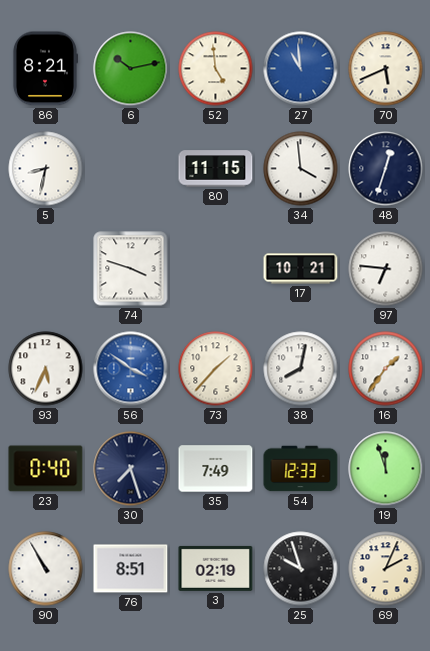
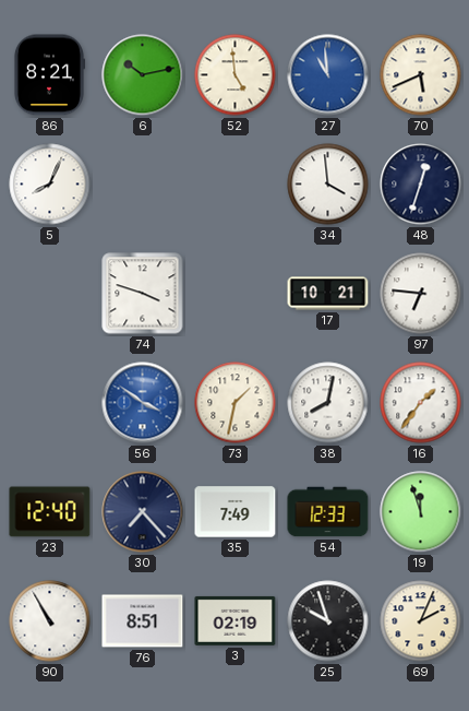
5: 8:32 -> 8:04
80: 11:15 -> none
93: 5:34 -> none
73: 1:37 -> 1:32
23: 0:40 -> 12:40
30: 7:27 -> 7:23
